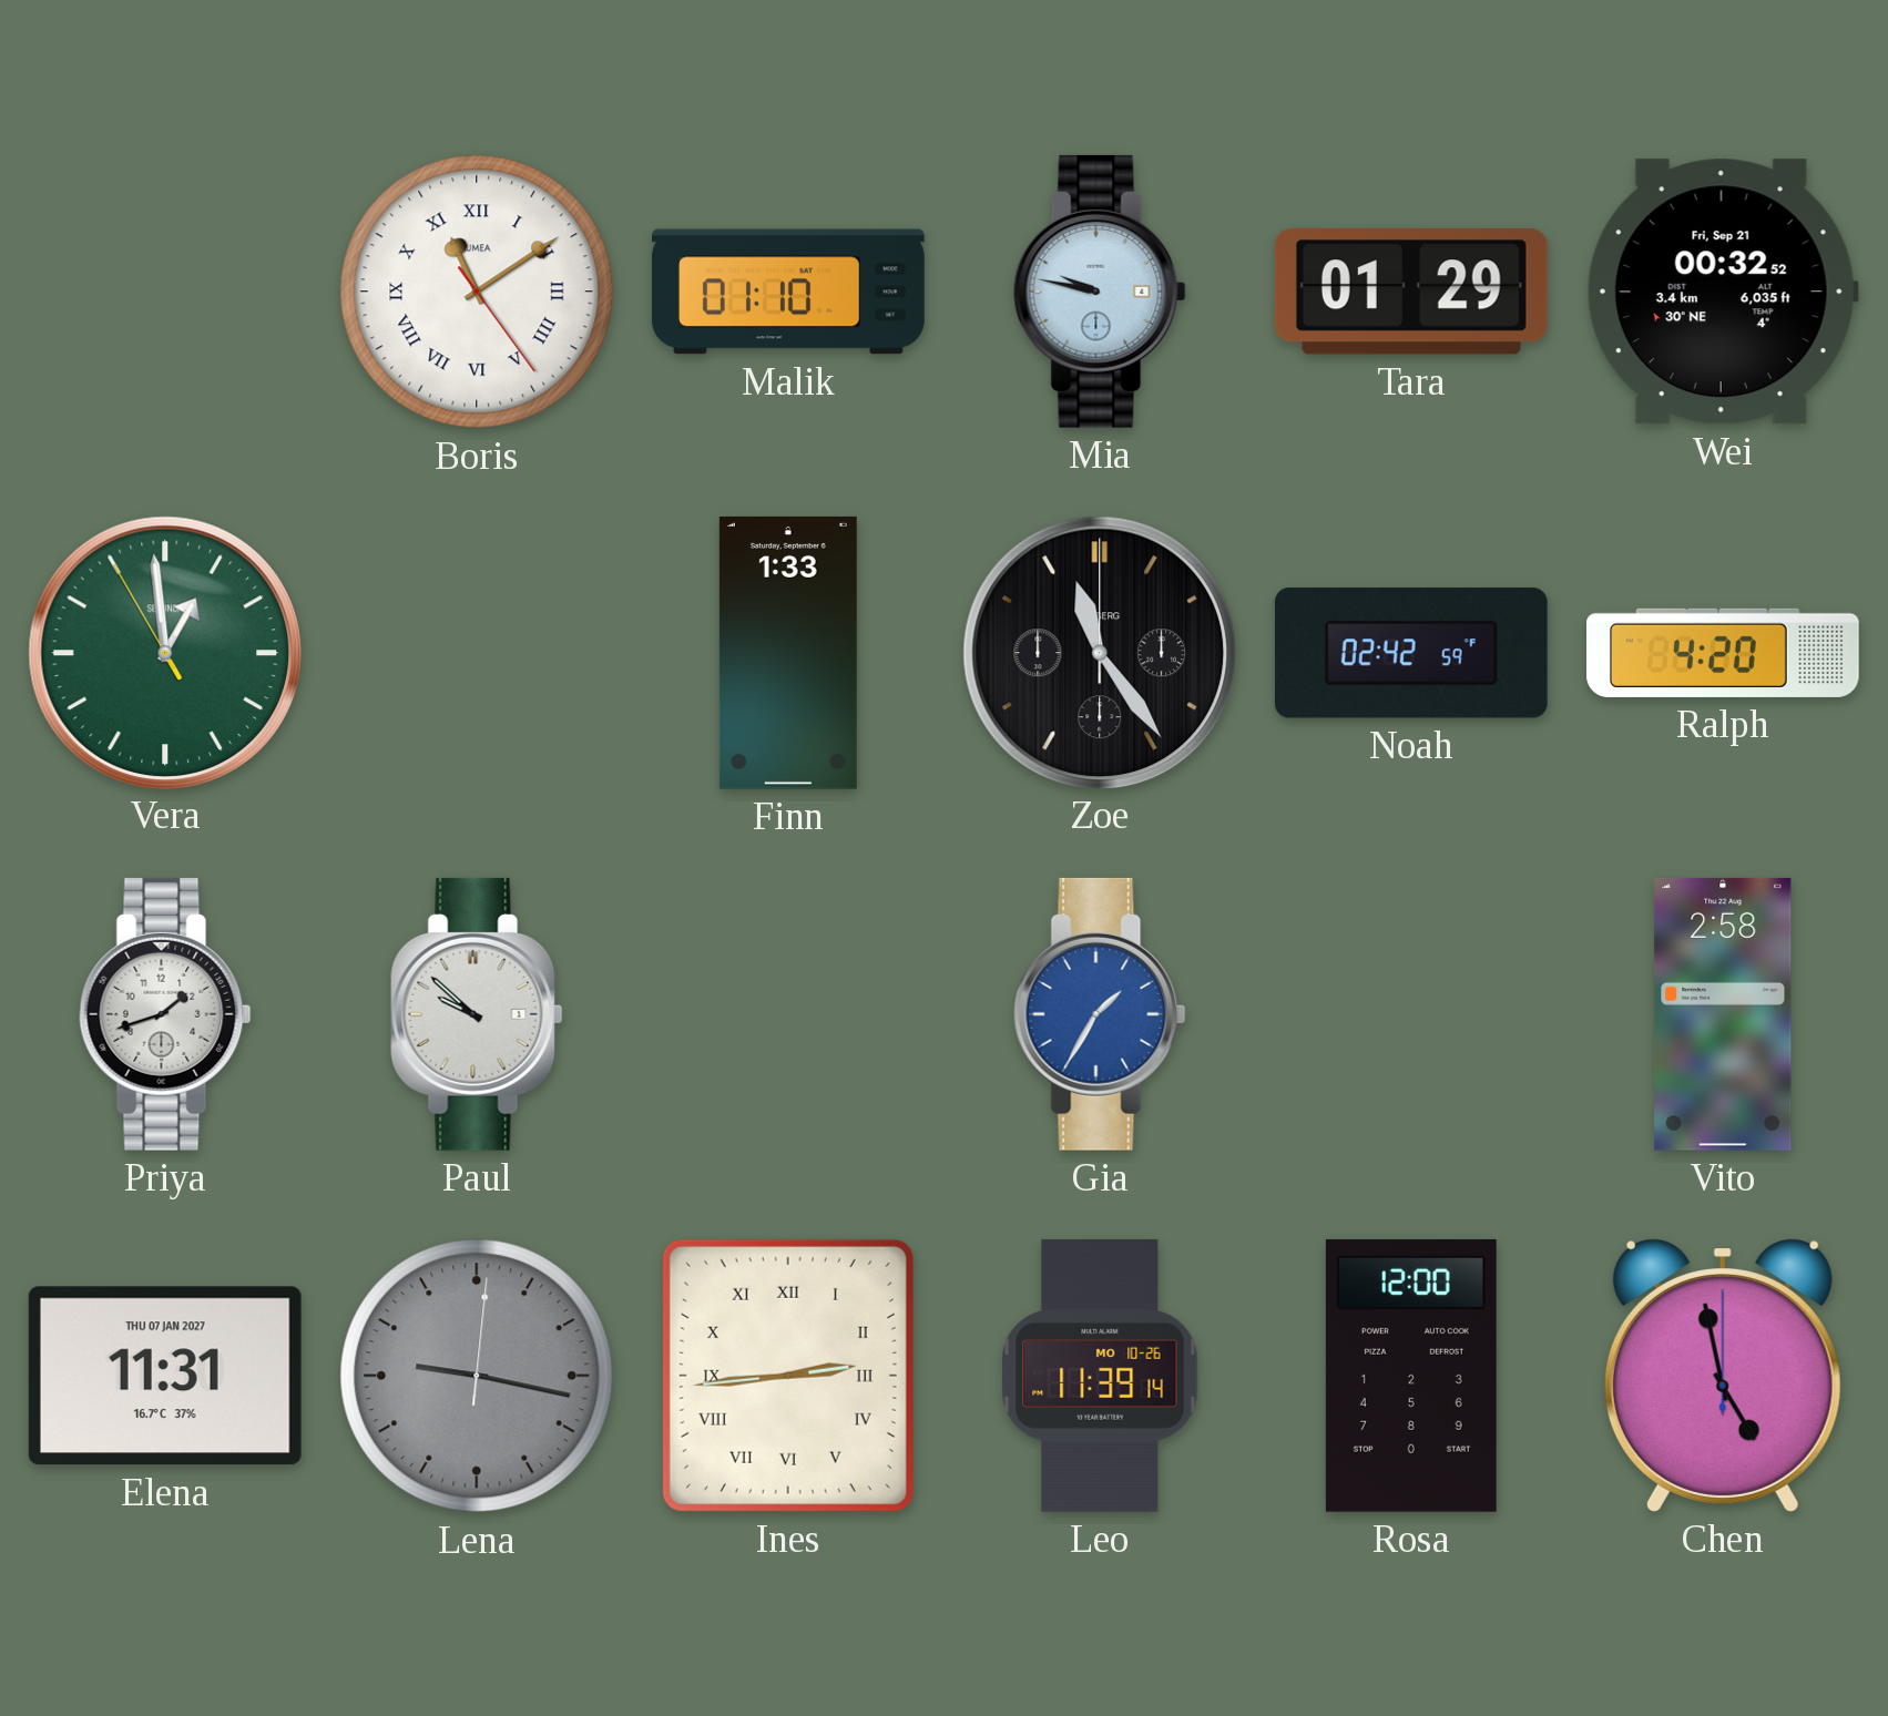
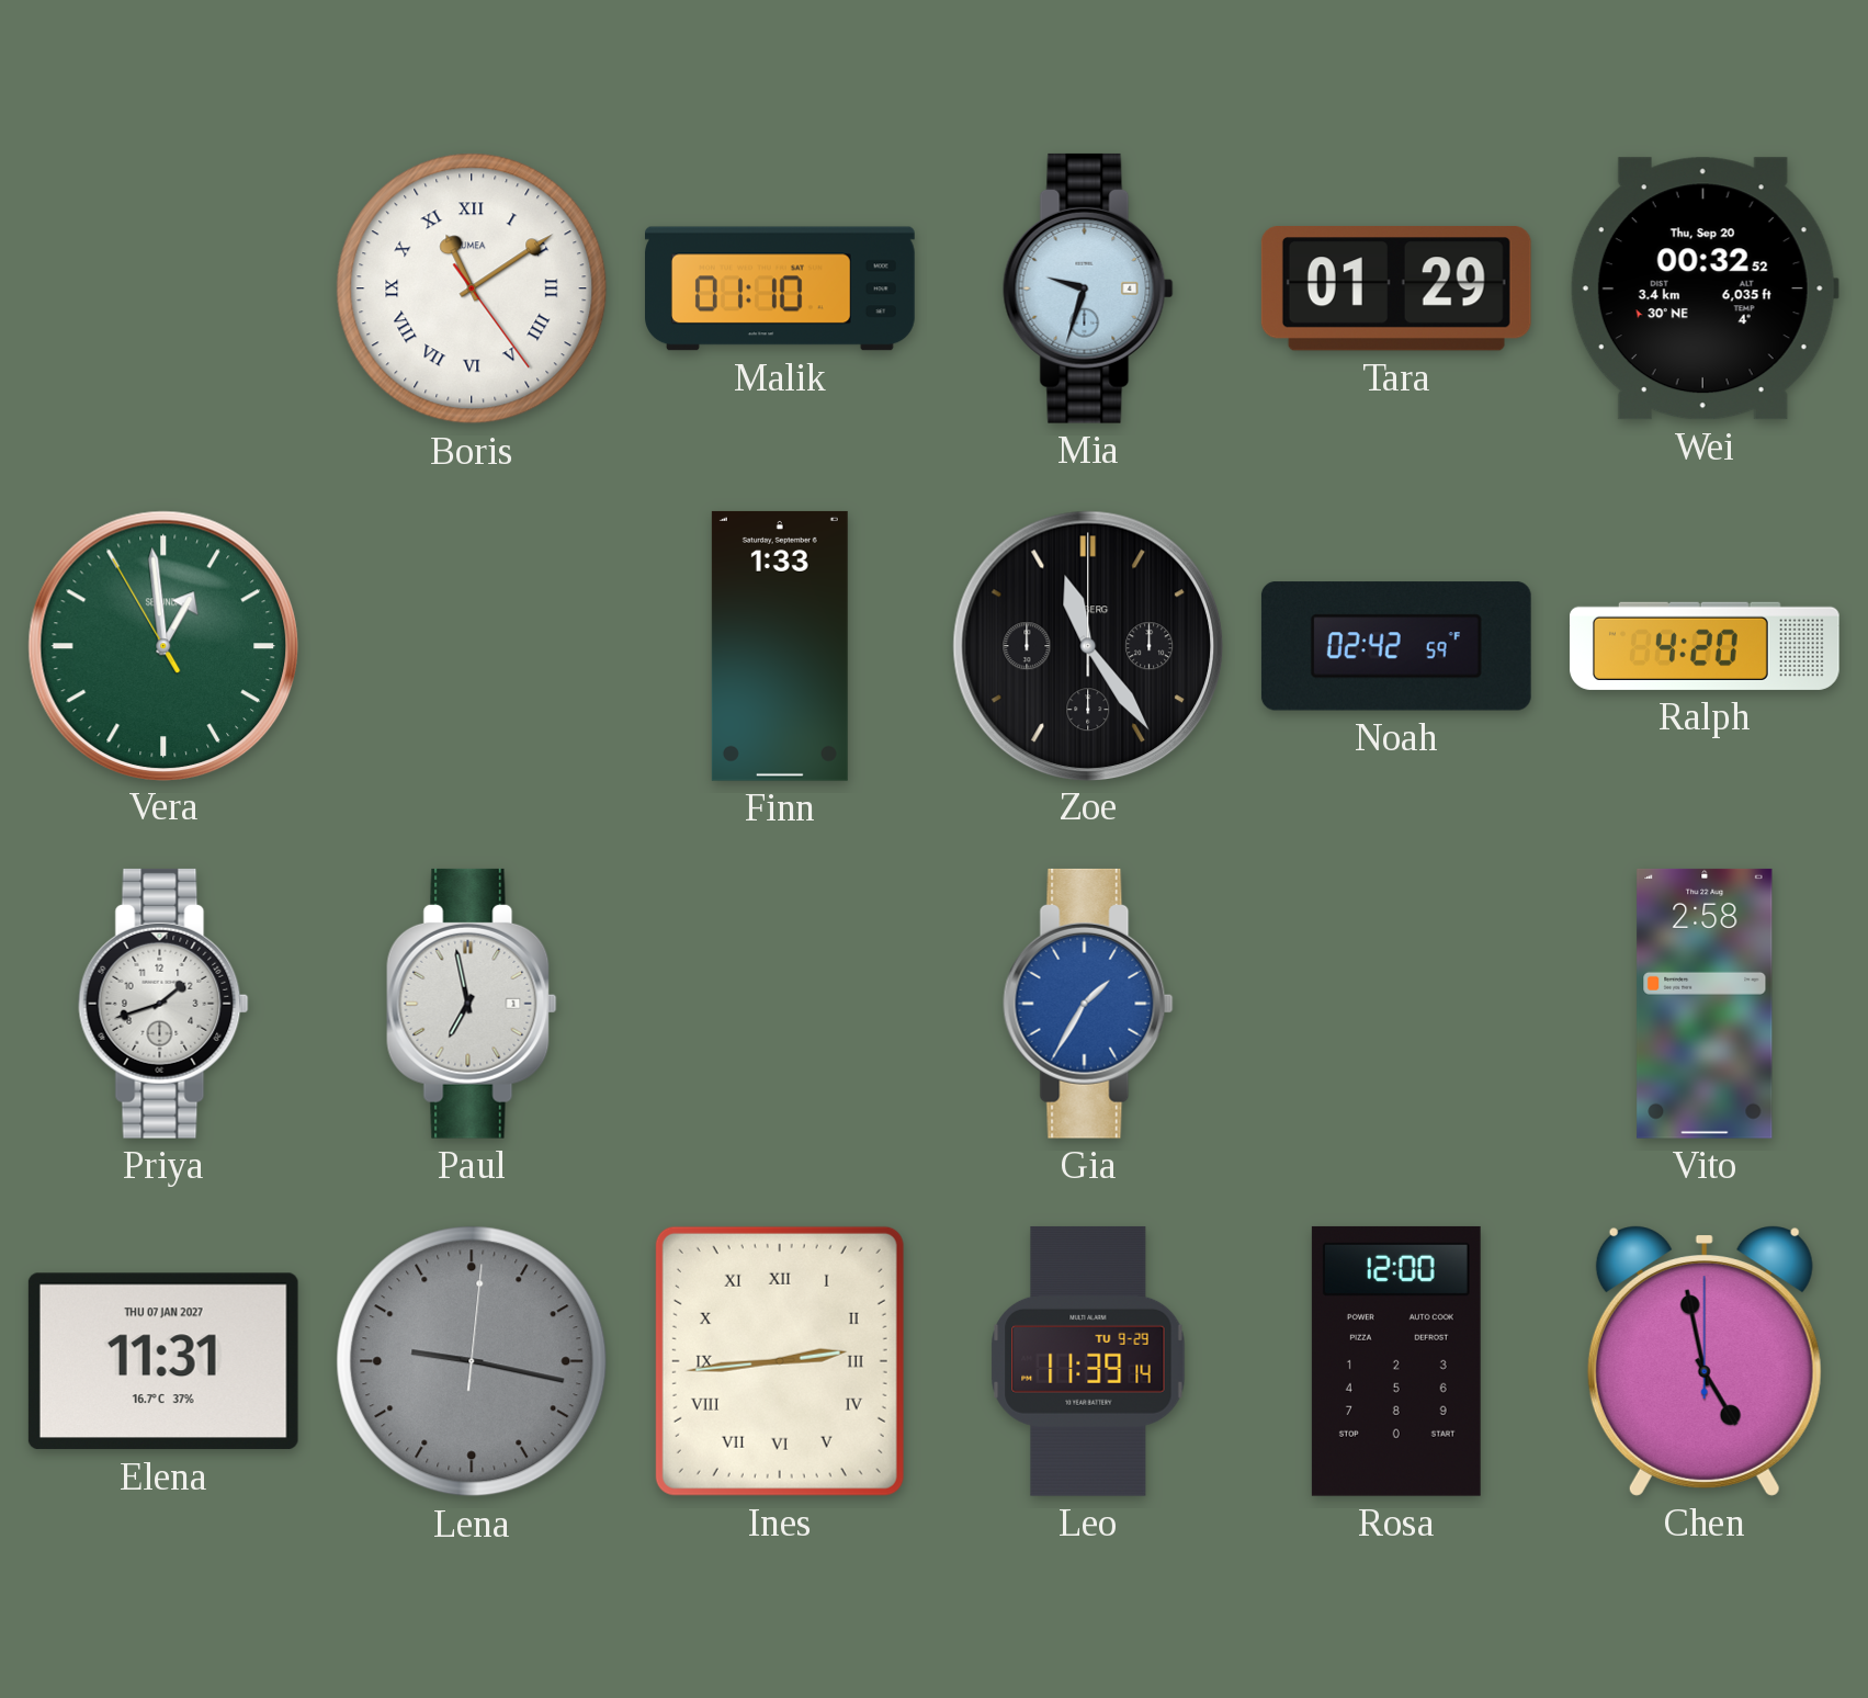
Mia: 9:47 -> 9:33
Wei date: Fri, Sep 21 -> Thu, Sep 20
Paul: 9:52 -> 6:58
Leo date: MO 10-26 -> TU 9-29
